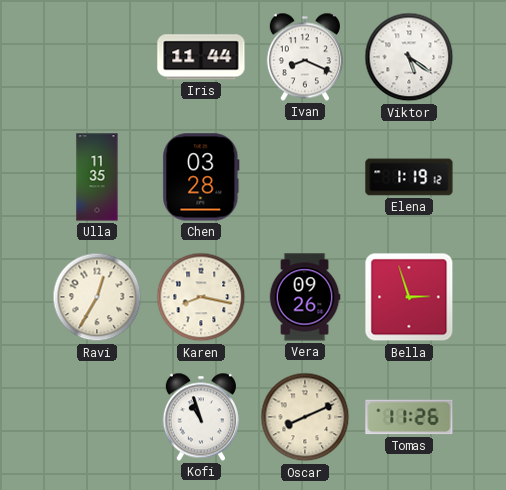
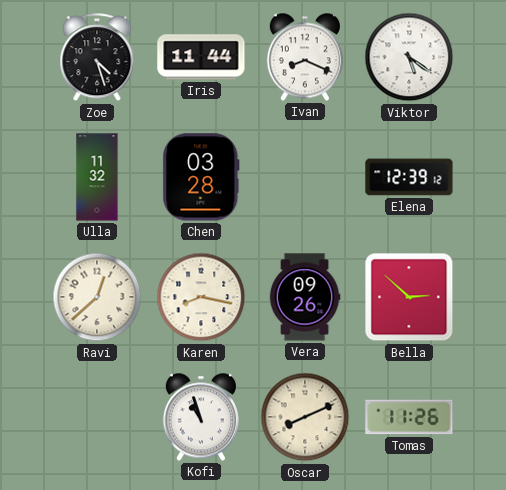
Zoe: none -> 4:27
Ulla: 11:35 -> 11:32
Elena: 1:19 -> 12:39
Ravi: 12:35 -> 12:38
Bella: 2:57 -> 2:52
